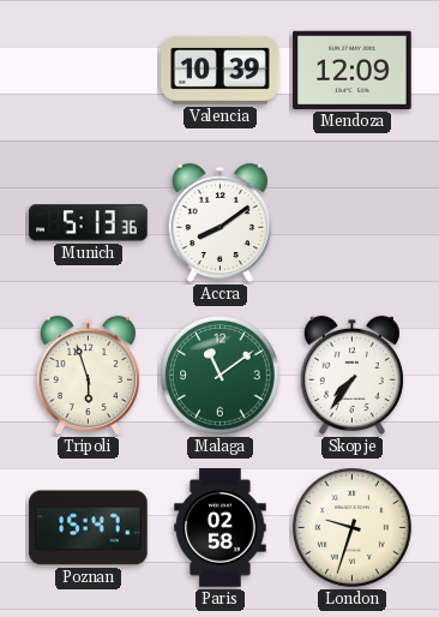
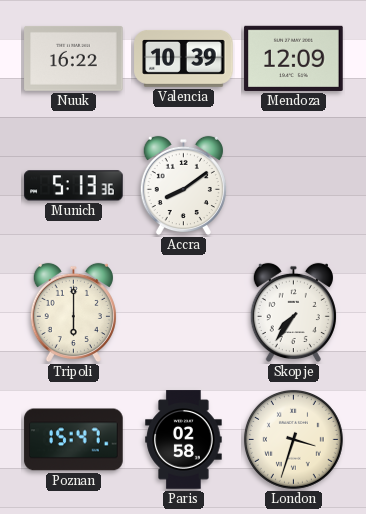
Nuuk: none -> 16:22
Tripoli: 5:57 -> 6:00
Malaga: 11:09 -> none
London: 9:33 -> 3:33
